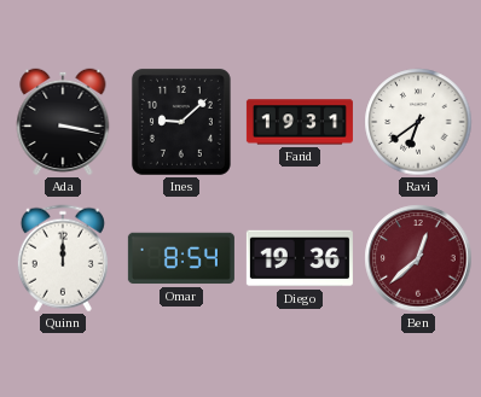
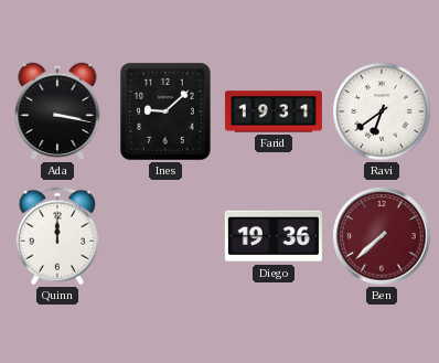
Omar: 8:54 -> none
Ben: 12:38 -> 7:38
